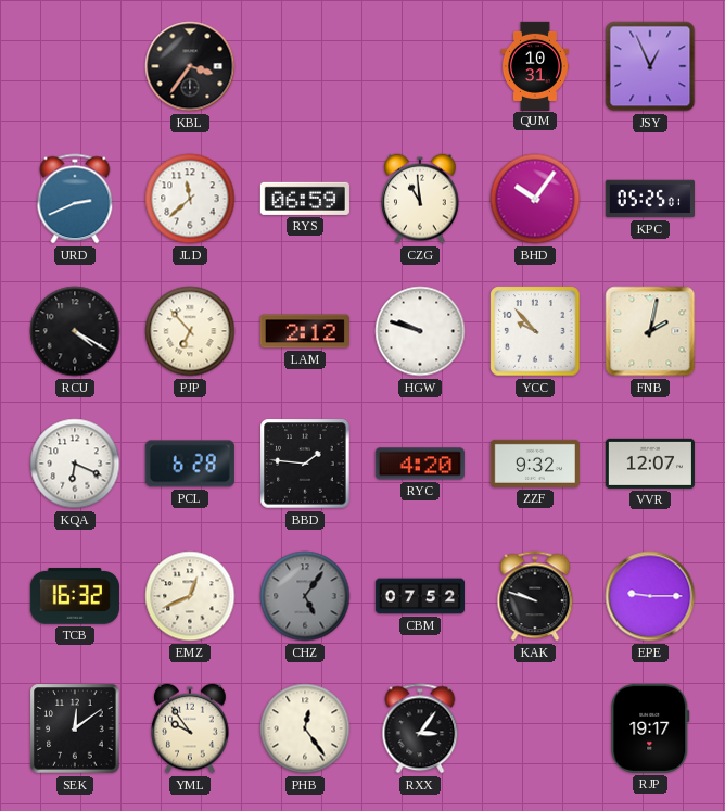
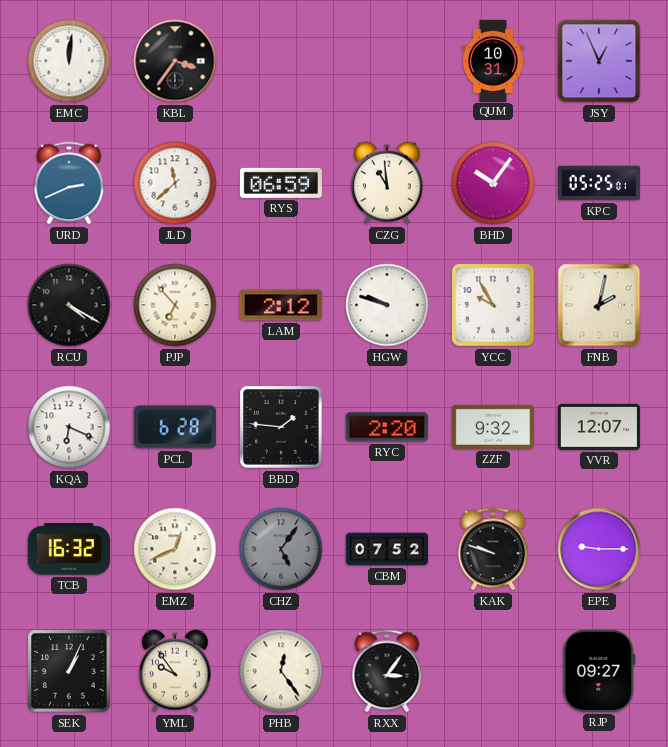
EMC: none -> 12:01
YCC: 9:53 -> 9:55
RYC: 4:20 -> 2:20
SEK: 12:09 -> 1:04
RJP: 19:17 -> 09:27
